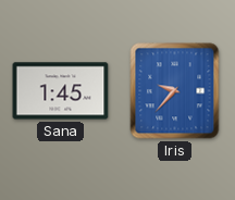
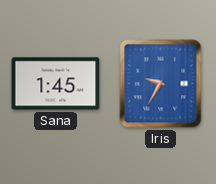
Iris: 9:37 -> 9:35
